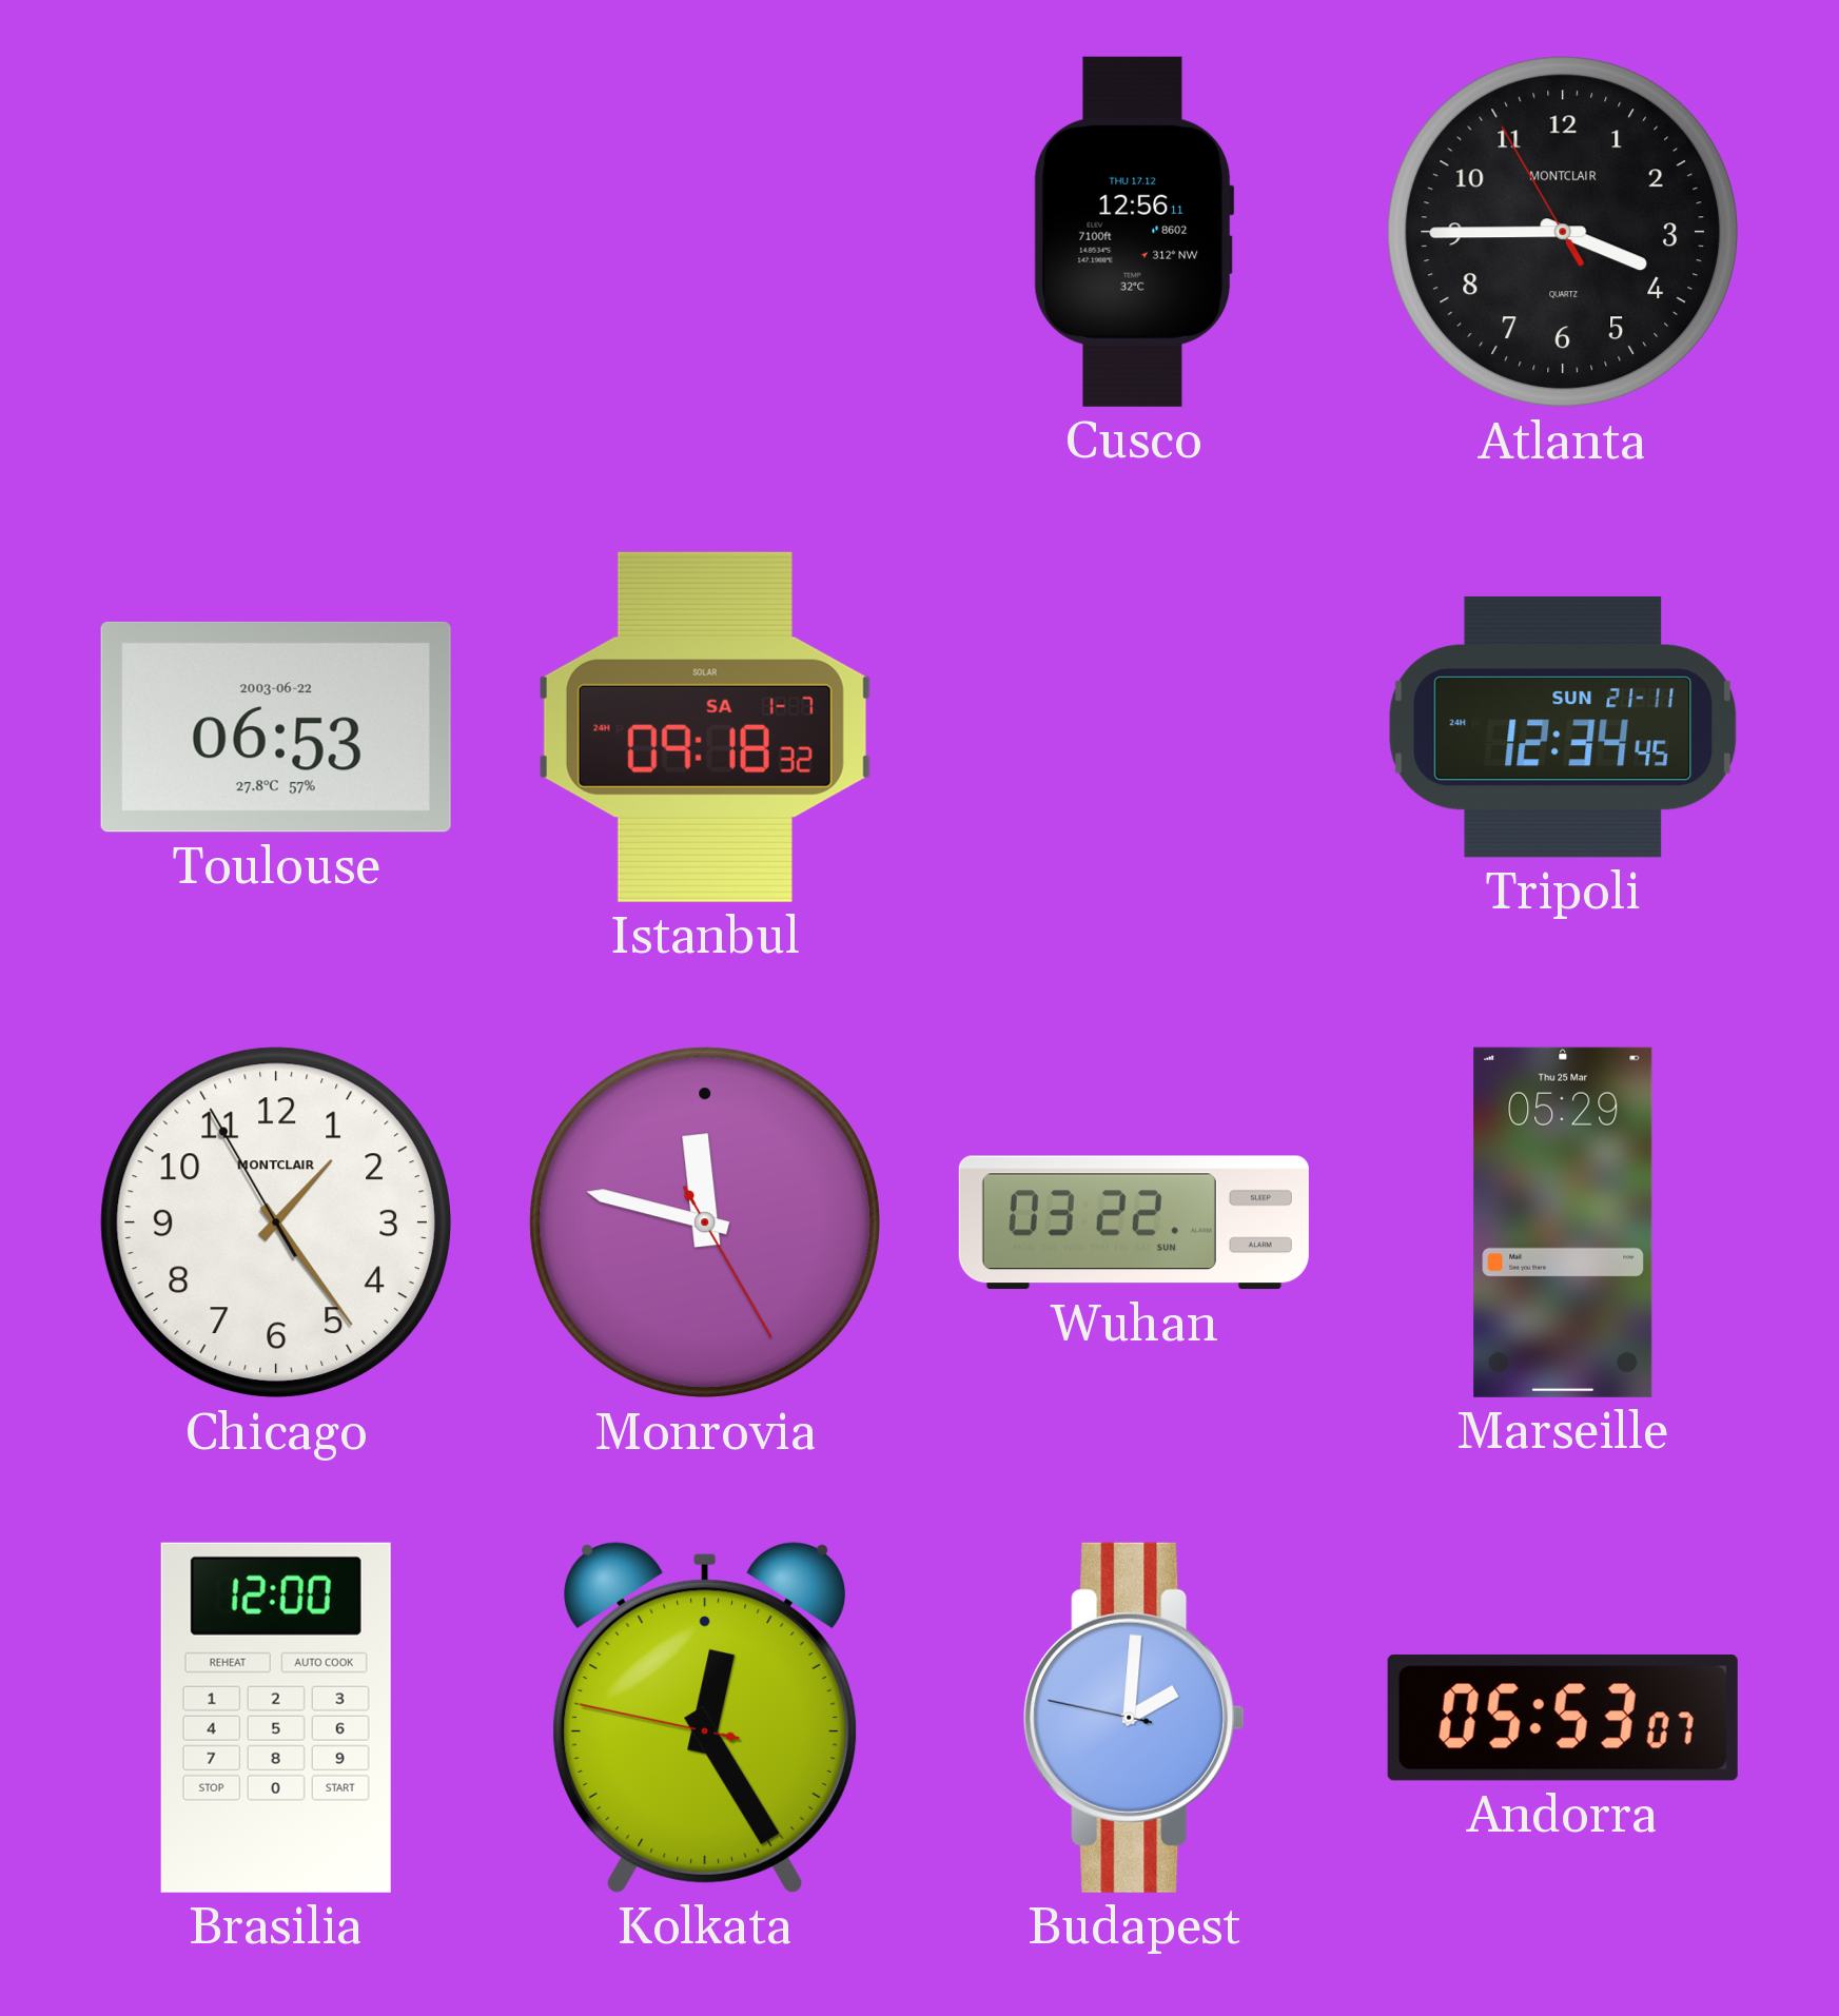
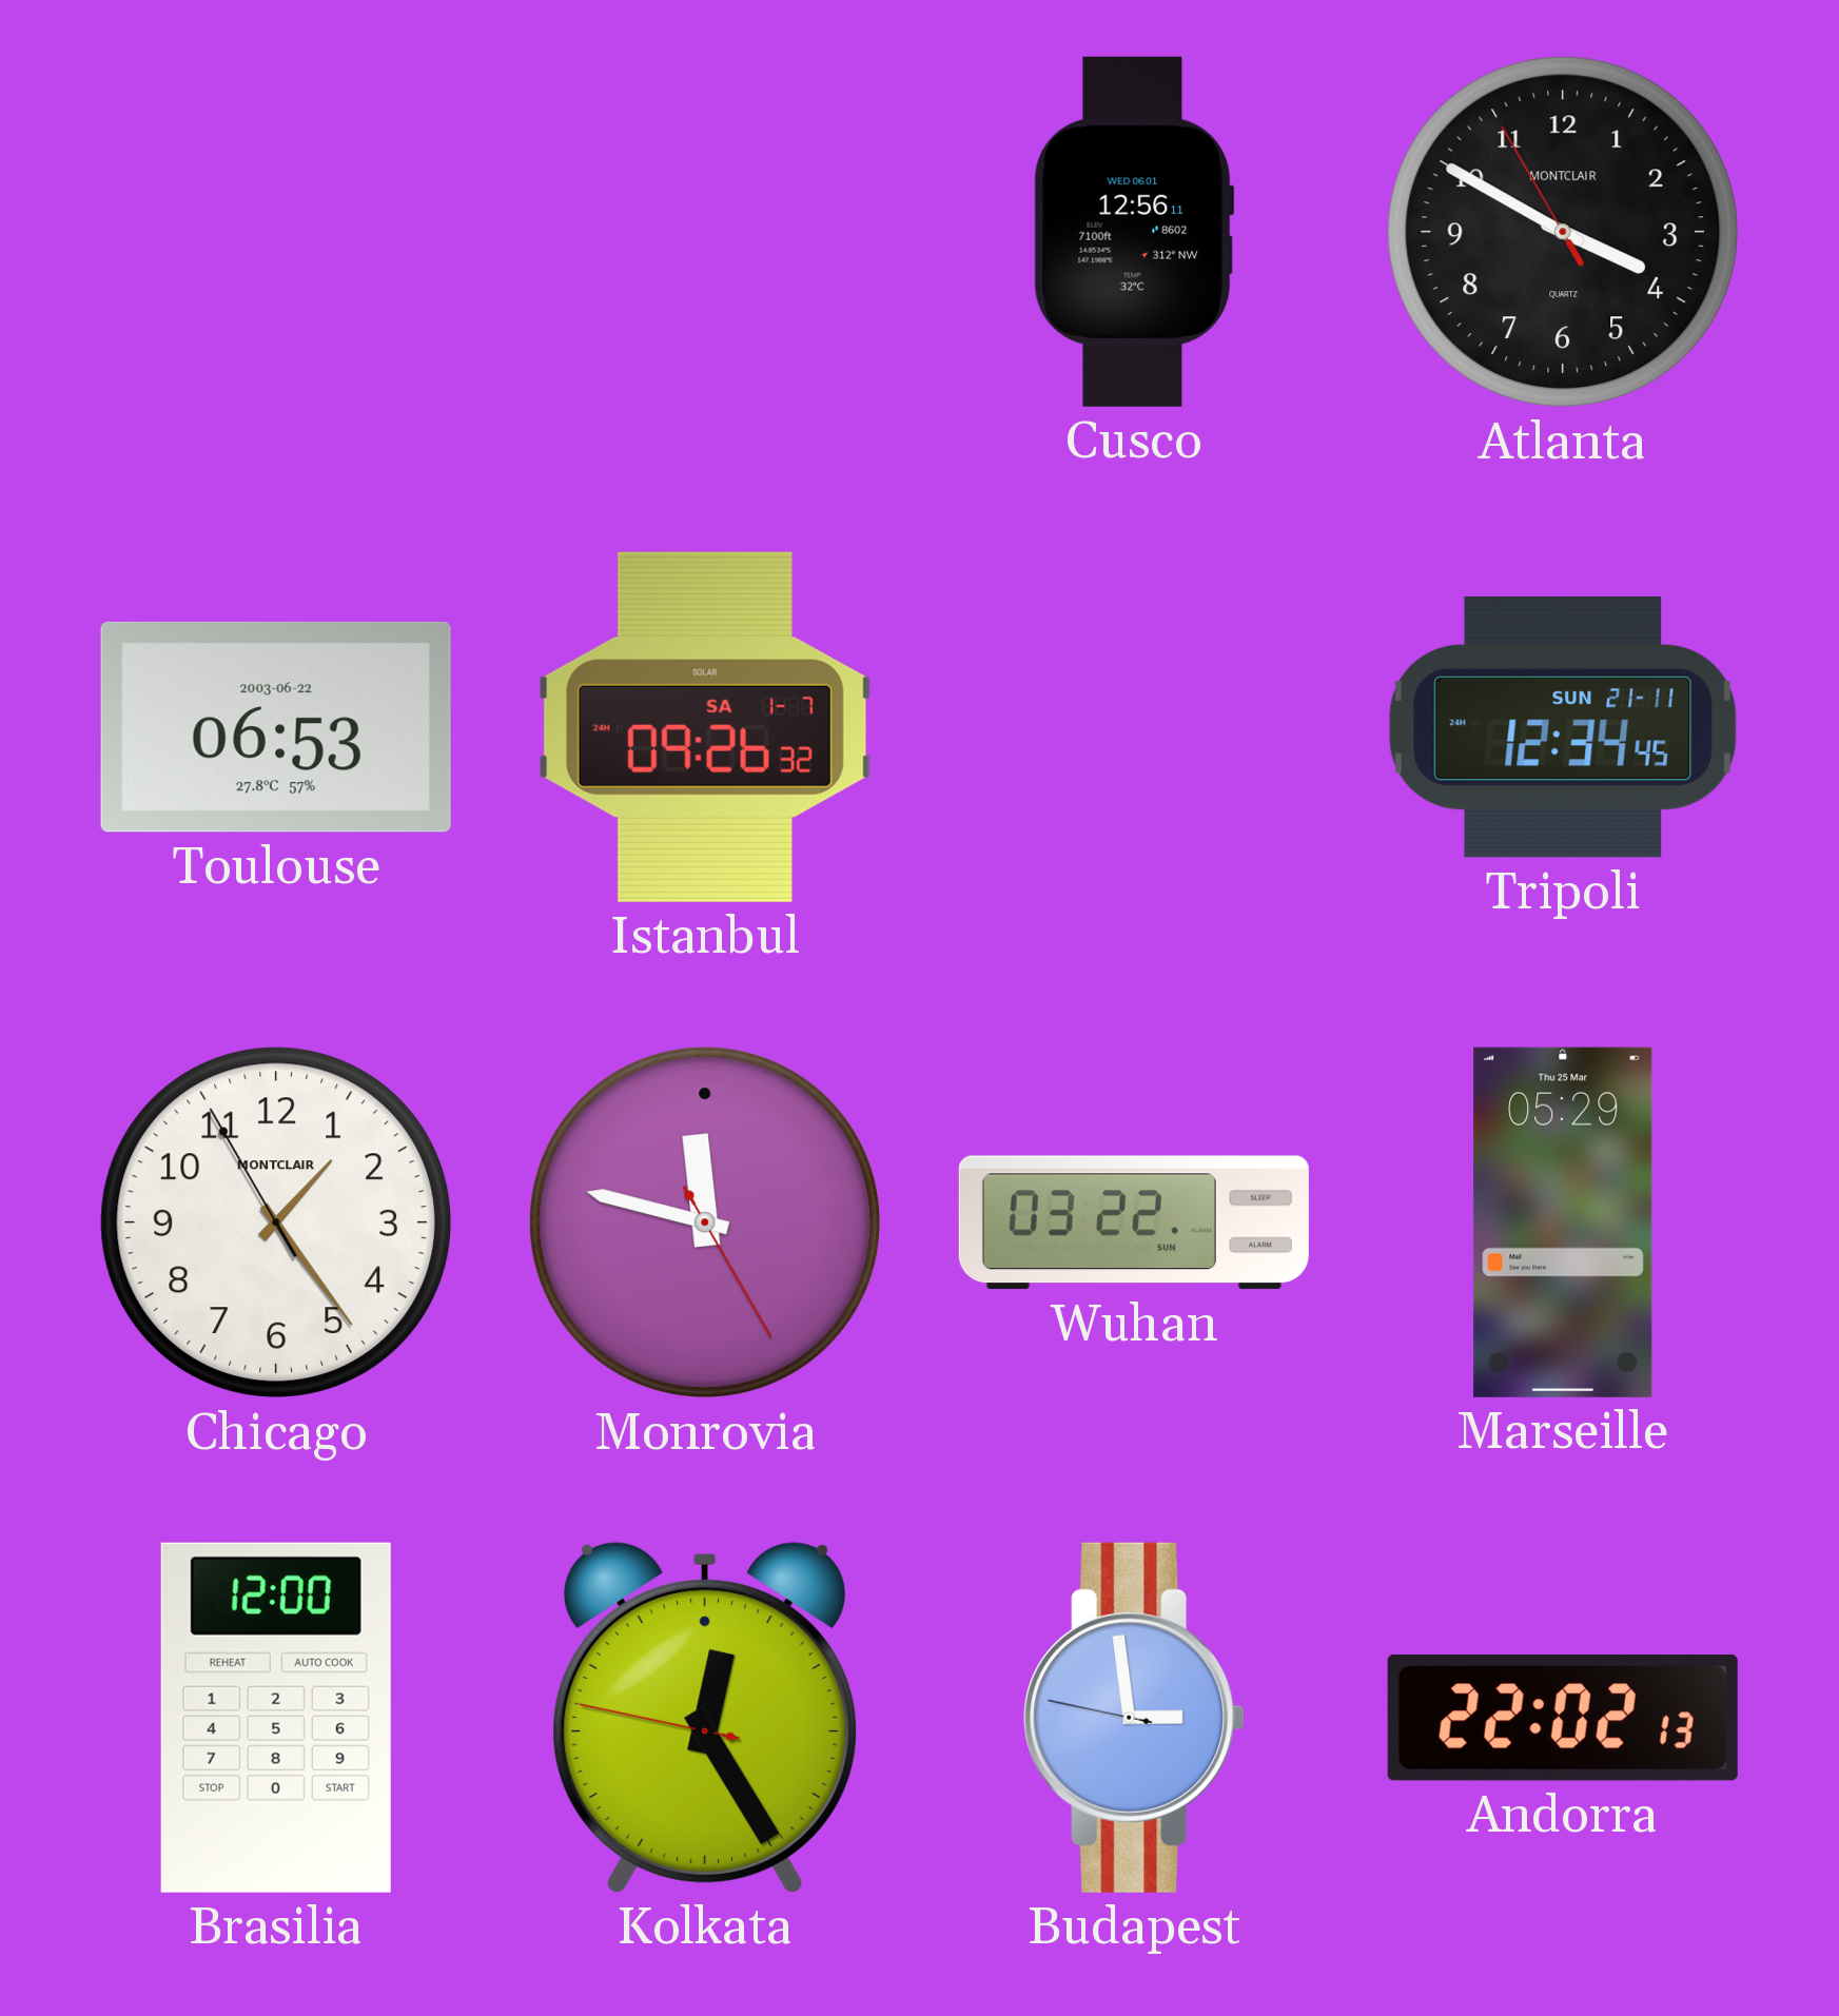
Cusco date: THU 17.12 -> WED 06.01
Atlanta: 3:44 -> 3:49
Istanbul: 09:18 -> 09:26
Budapest: 2:00 -> 2:58
Andorra: 05:53 -> 22:02
